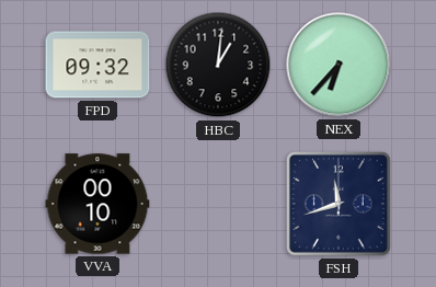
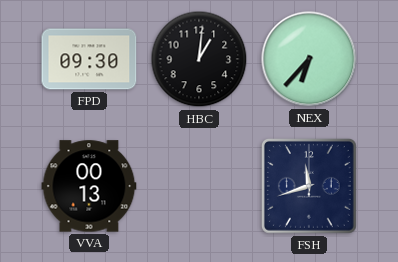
FPD: 09:32 -> 09:30
VVA: 00:10 -> 00:13
